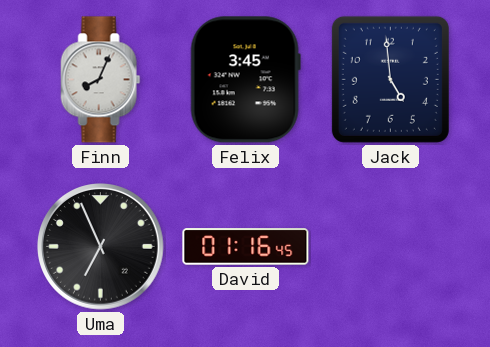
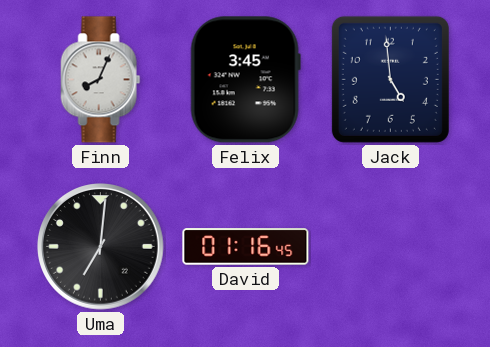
Uma: 6:56 -> 7:01
